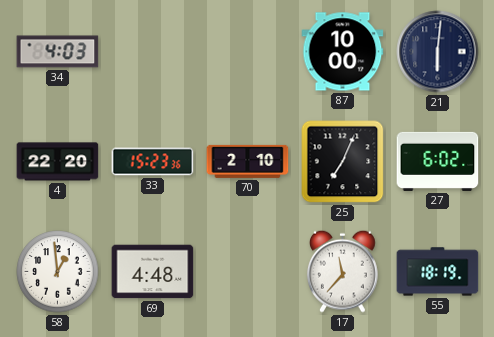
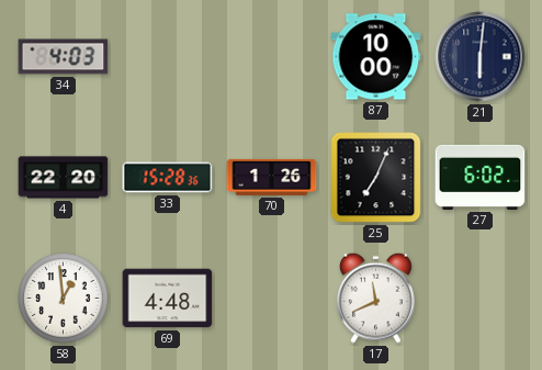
33: 15:23 -> 15:28
70: 2:10 -> 1:26
17: 11:37 -> 11:41
55: 18:19 -> none
